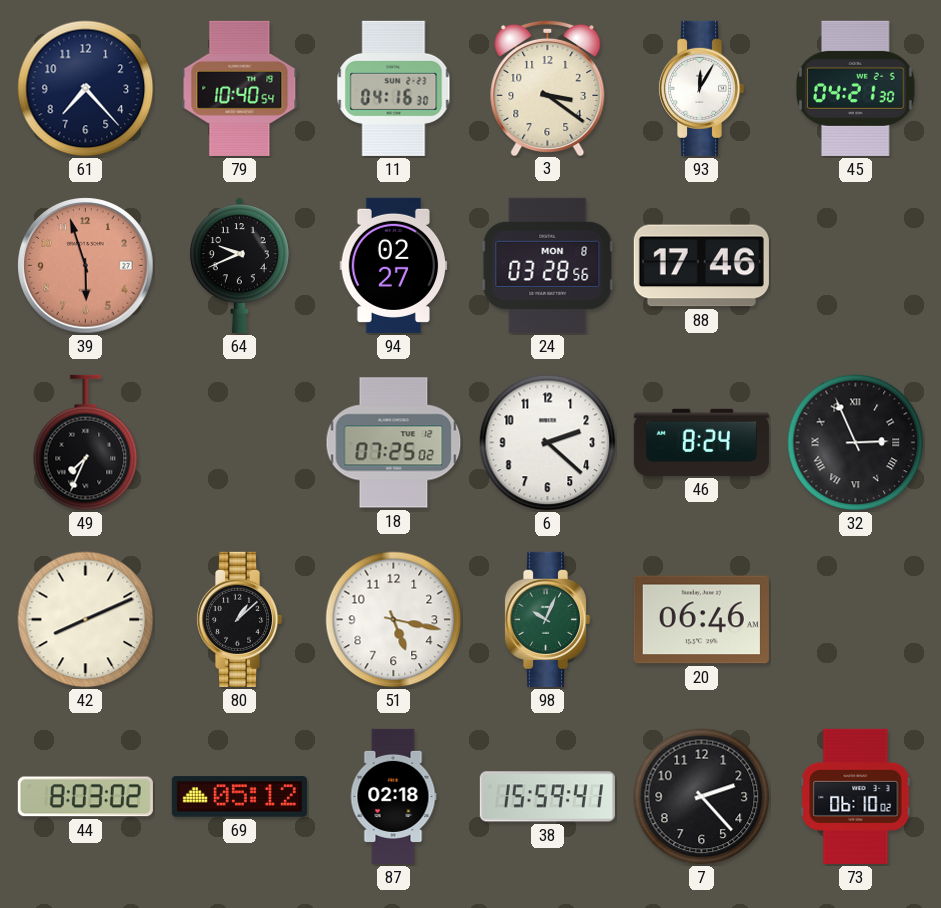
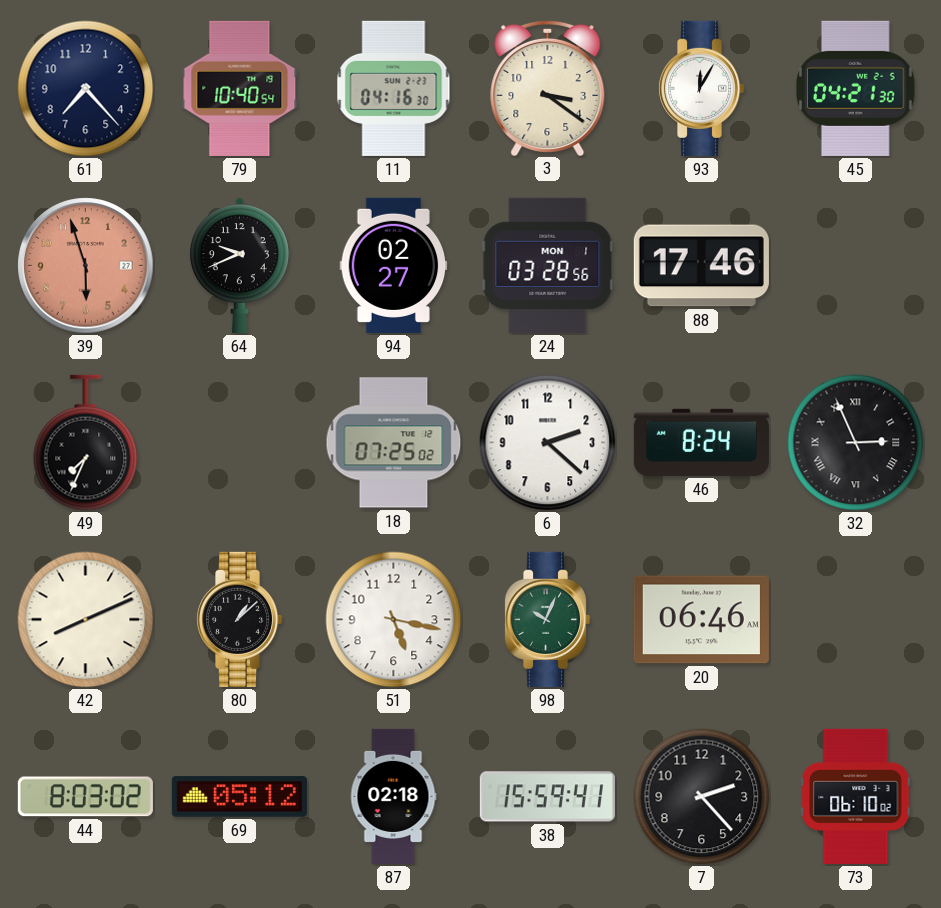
24 date: MON 8 -> MON 1
